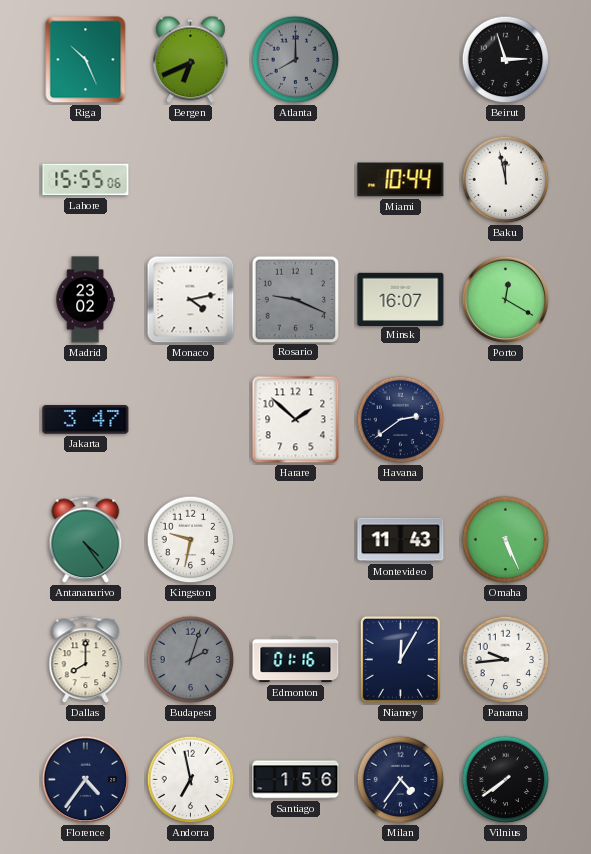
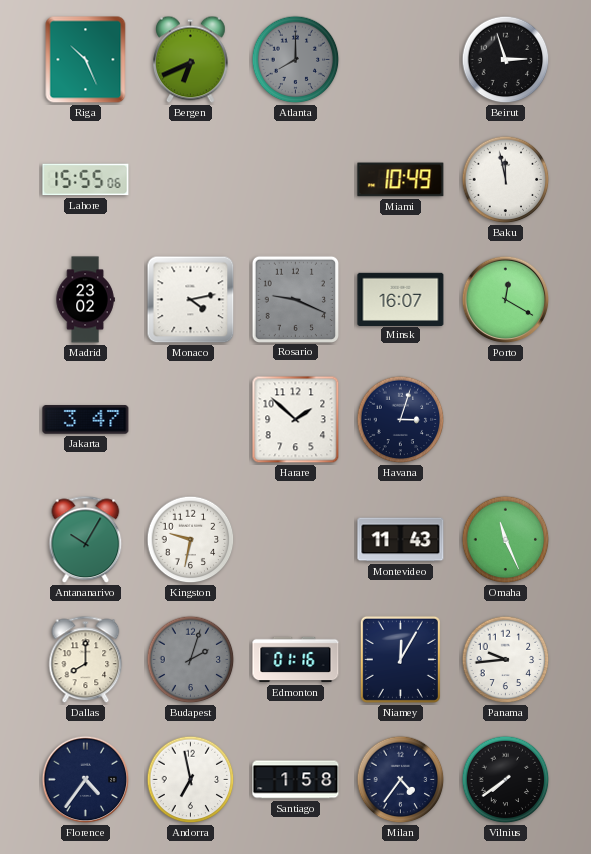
Miami: 10:44 -> 10:49
Havana: 2:39 -> 3:03
Antananarivo: 4:24 -> 10:05
Omaha: 5:26 -> 11:26
Santiago: 1:56 -> 1:58
